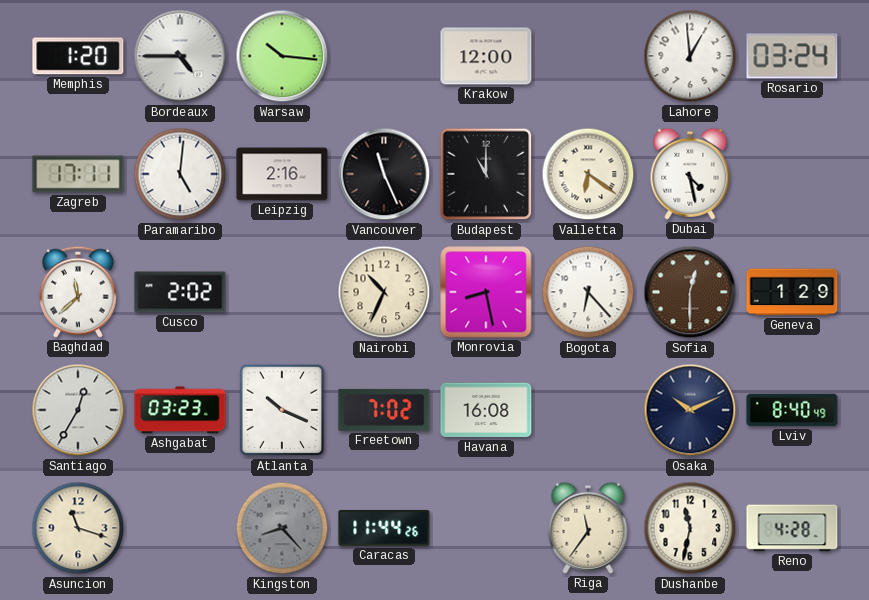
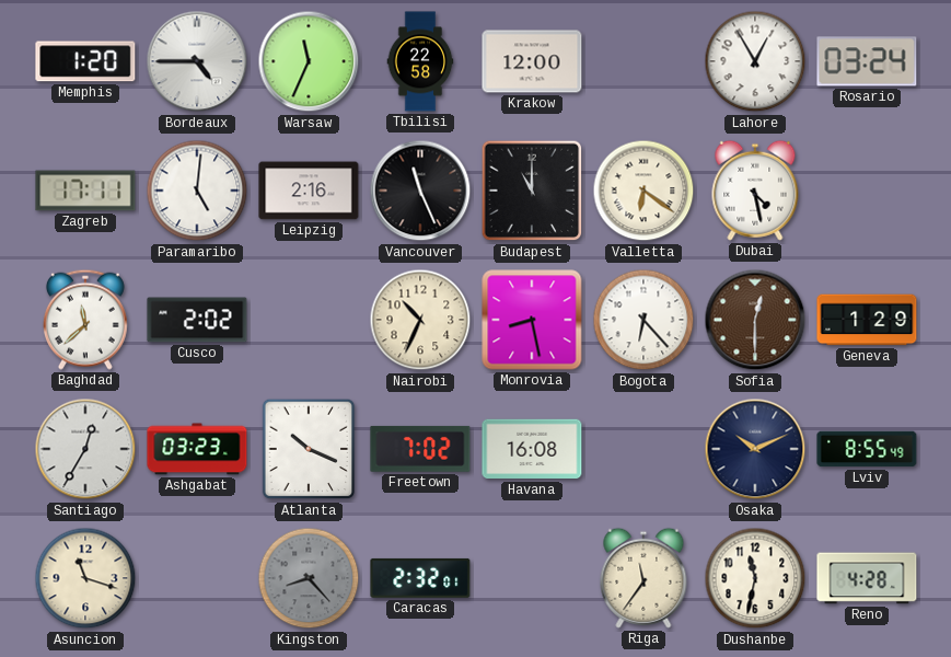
Warsaw: 10:16 -> 11:34
Tbilisi: none -> 22:58
Lahore: 12:59 -> 12:55
Lviv: 8:40 -> 8:55
Caracas: 11:44 -> 2:32
